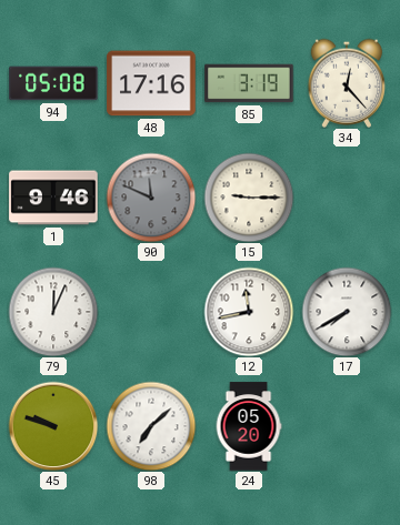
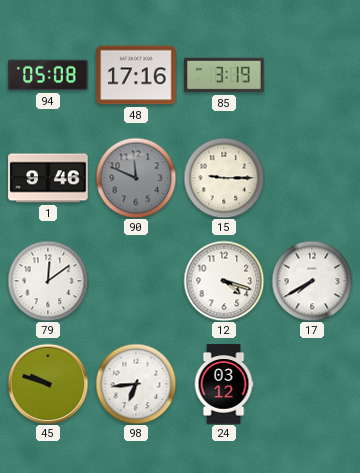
34: 12:23 -> none
79: 12:04 -> 12:09
12: 11:43 -> 4:18
98: 7:08 -> 6:44
24: 05:20 -> 03:12
